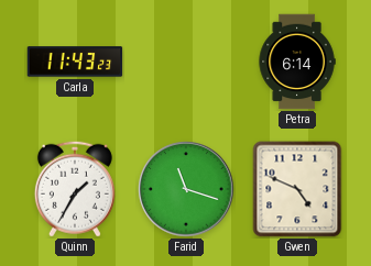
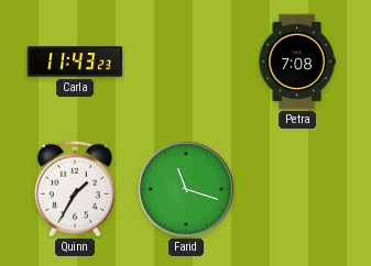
Petra: 6:14 -> 7:08
Gwen: 4:49 -> none
